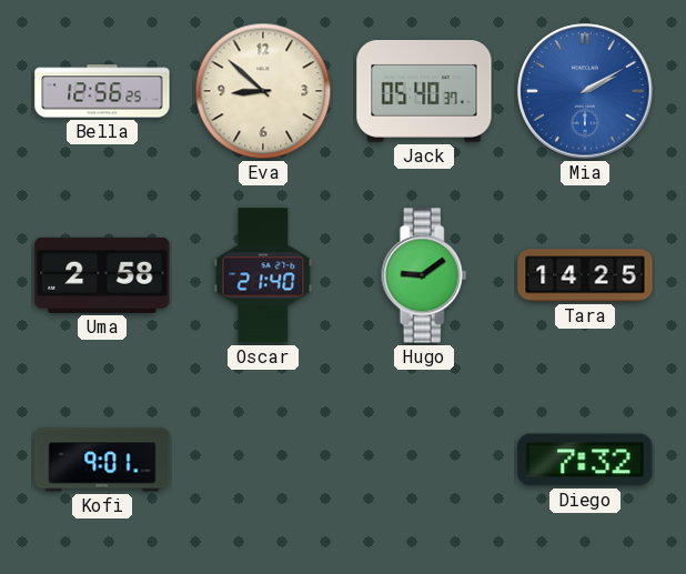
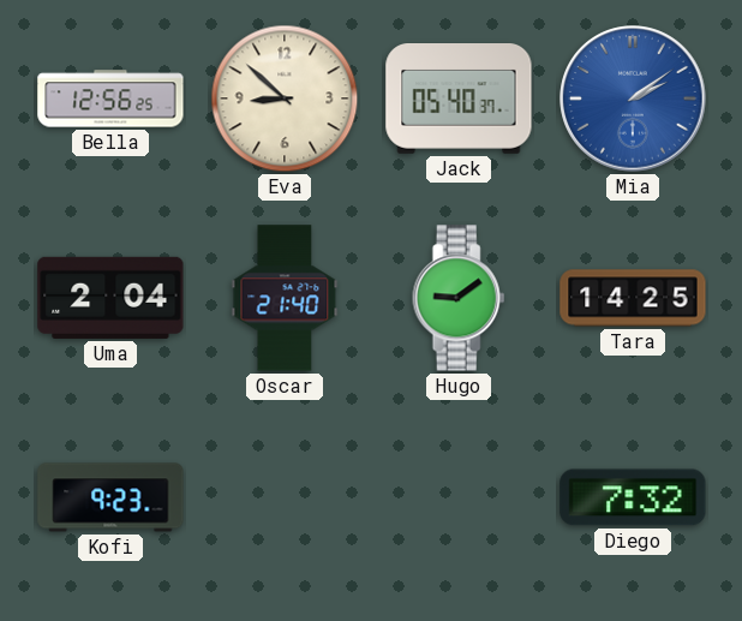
Mia: 2:10 -> 2:09
Uma: 2:58 -> 2:04
Kofi: 9:01 -> 9:23
